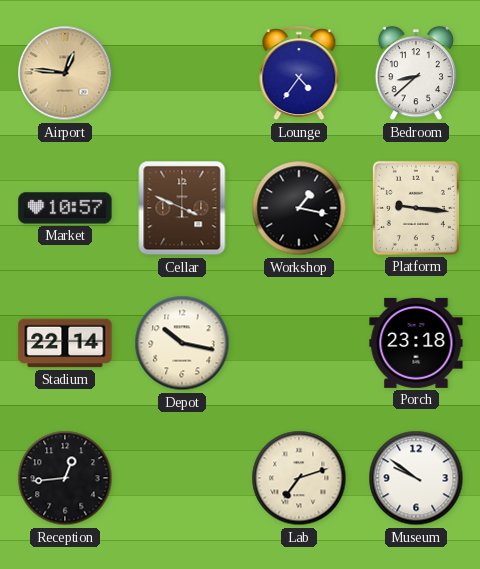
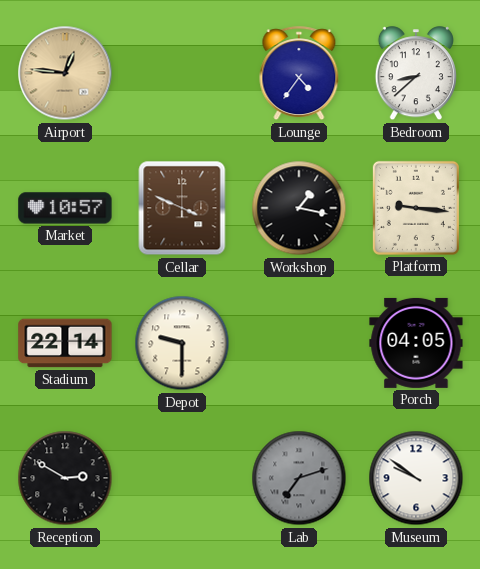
Depot: 10:17 -> 9:30
Porch: 23:18 -> 04:05
Reception: 12:44 -> 2:50
Lab dial: cream -> grey
